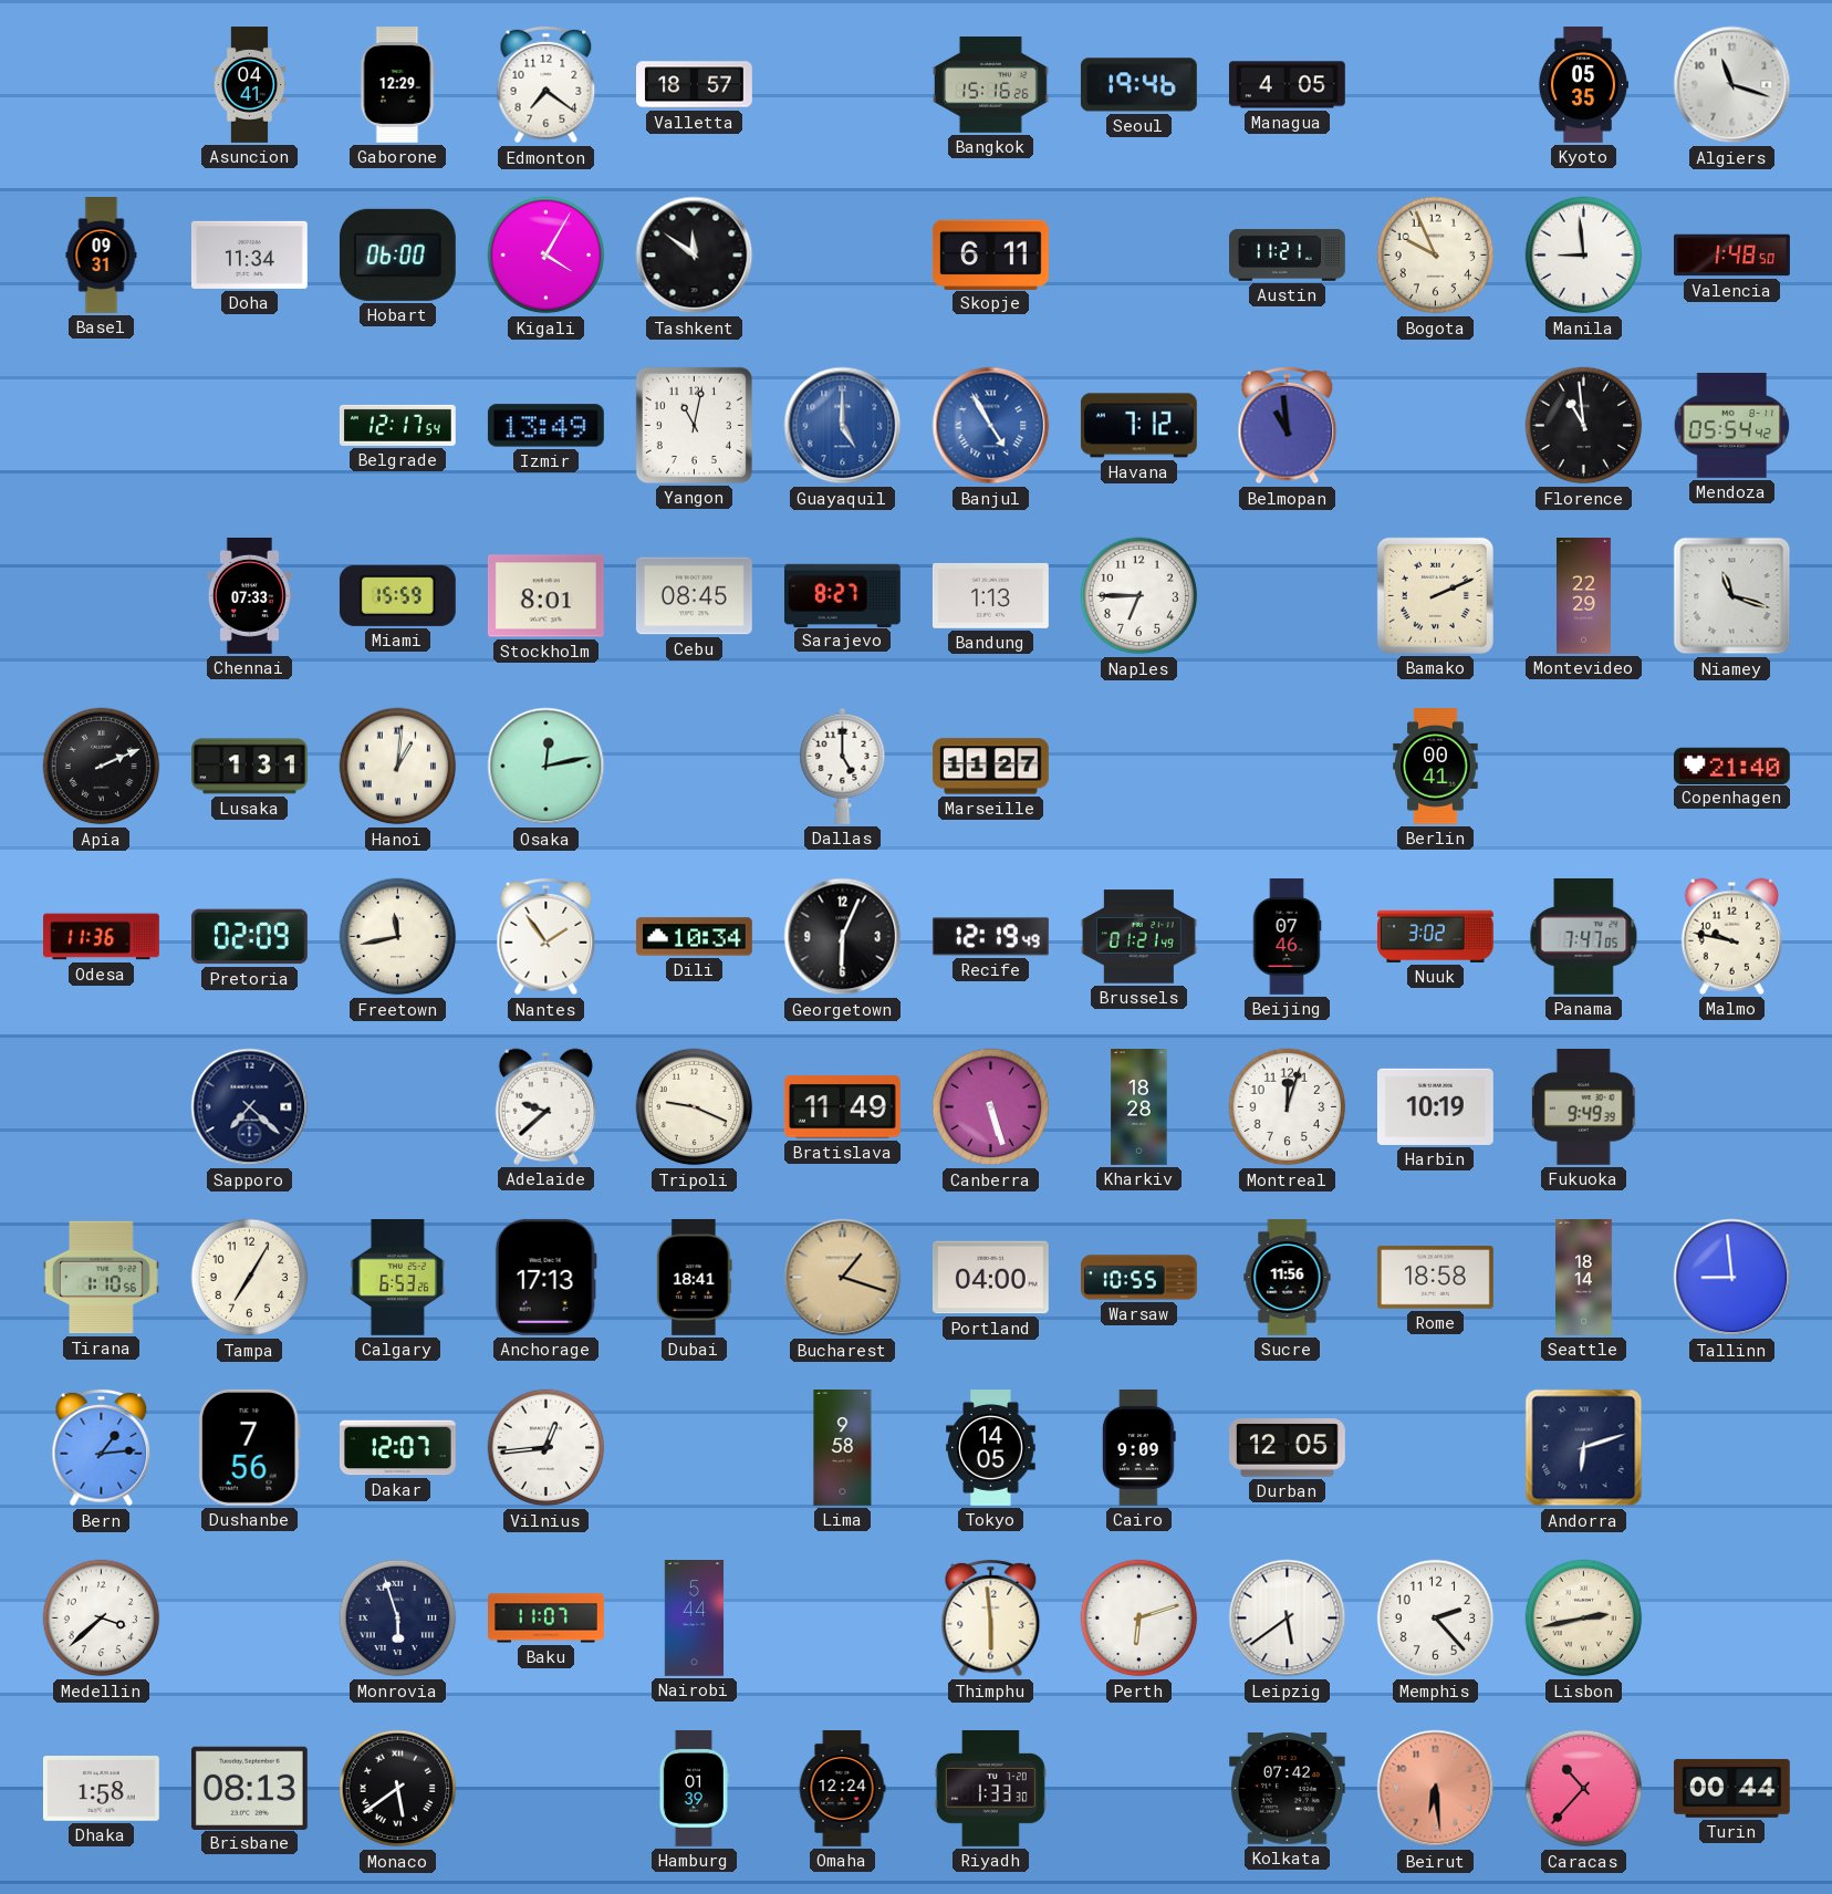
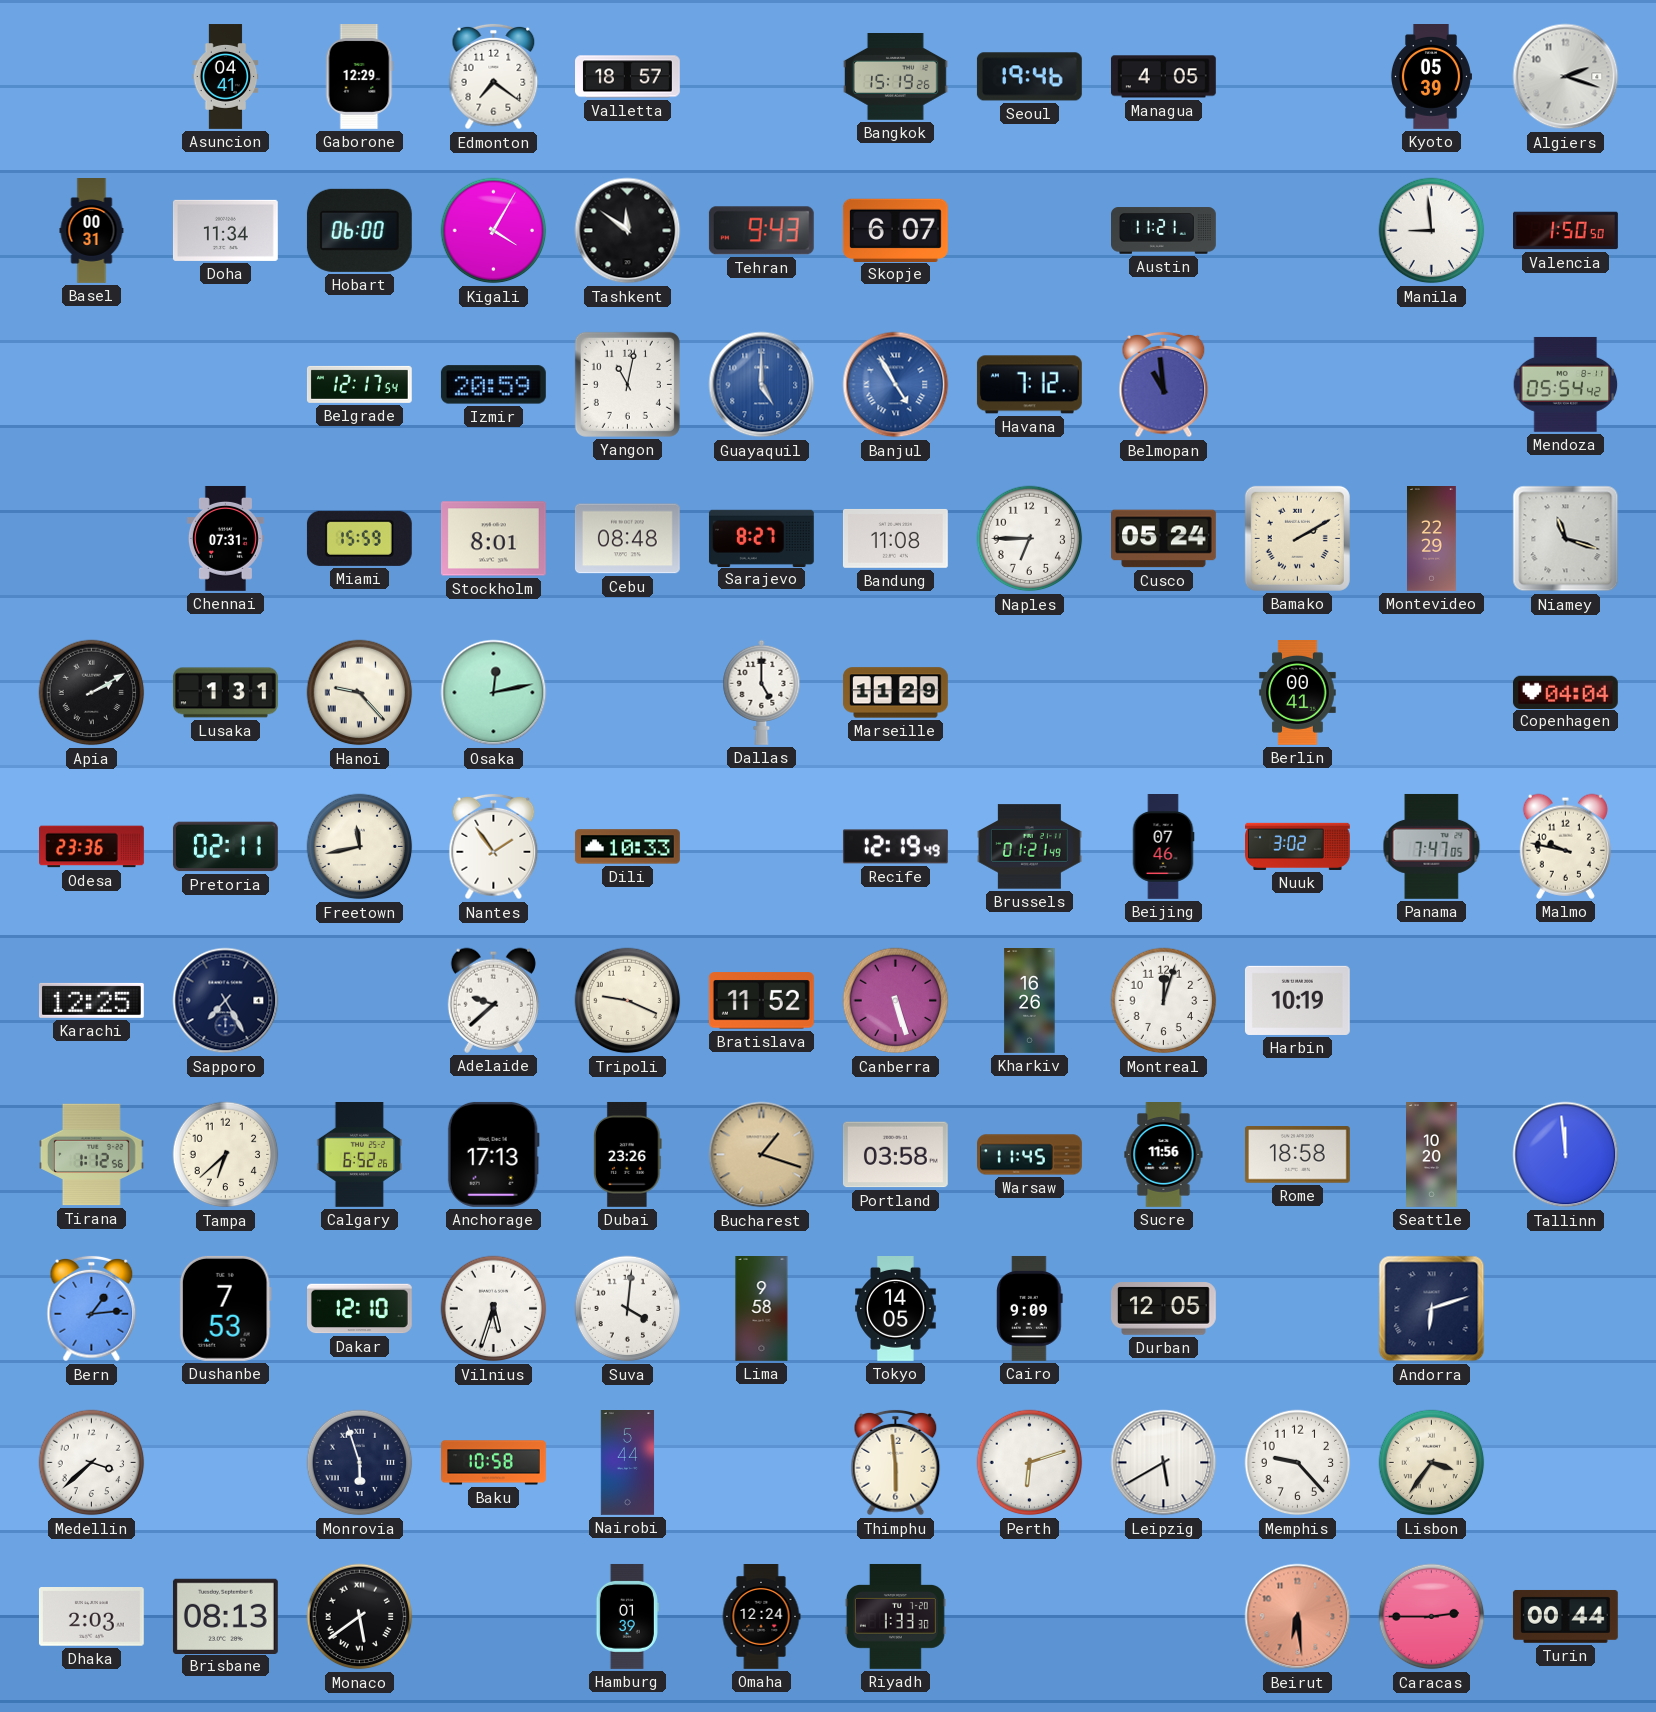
Bangkok: 15:16 -> 15:19
Kyoto: 05:35 -> 05:39
Algiers: 11:18 -> 2:18
Basel: 09:31 -> 00:31
Tehran: none -> 9:43
Skopje: 6:11 -> 6:07
Bogota: 9:56 -> none
Valencia: 1:48 -> 1:50
Izmir: 13:49 -> 20:59
Florence: 10:59 -> none
Chennai: 07:33 -> 07:31
Cebu: 08:45 -> 08:48
Bandung: 1:13 -> 11:08
Cusco: none -> 05:24
Bamako: 2:11 -> 2:10
Apia: 2:11 -> 2:10
Hanoi: 1:01 -> 9:23
Marseille: 11:27 -> 11:29
Copenhagen: 21:40 -> 04:04
Odesa: 11:36 -> 23:36
Pretoria: 02:09 -> 02:11
Dili: 10:34 -> 10:33
Georgetown: 6:04 -> none
Karachi: none -> 12:25
Sapporo: 7:22 -> 7:25
Bratislava: 11:49 -> 11:52
Kharkiv: 18:28 -> 16:26
Fukuoka: 9:49 -> none
Tirana: 1:10 -> 1:12
Tampa: 7:05 -> 6:38
Calgary: 6:53 -> 6:52
Dubai: 18:41 -> 23:26
Portland: 04:00 -> 03:58
Warsaw: 10:55 -> 11:45
Seattle: 18:14 -> 10:20
Tallinn: 8:59 -> 11:59
Dushanbe: 7:56 -> 7:53
Dakar: 12:07 -> 12:10
Vilnius: 12:44 -> 5:33
Suva: none -> 4:01
Baku: 11:07 -> 10:58
Leipzig: 5:39 -> 5:40
Memphis: 2:23 -> 9:23
Lisbon: 2:43 -> 3:36
Dhaka: 1:58 -> 2:03
Kolkata: 07:42 -> none
Caracas: 10:37 -> 2:45
